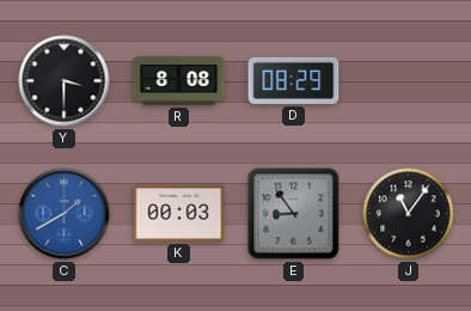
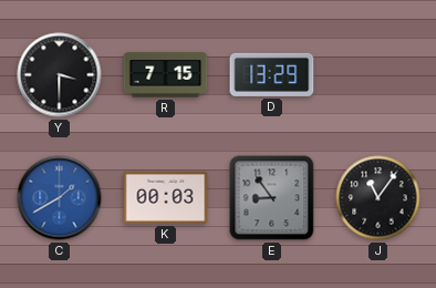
R: 8:08 -> 7:15
D: 08:29 -> 13:29
